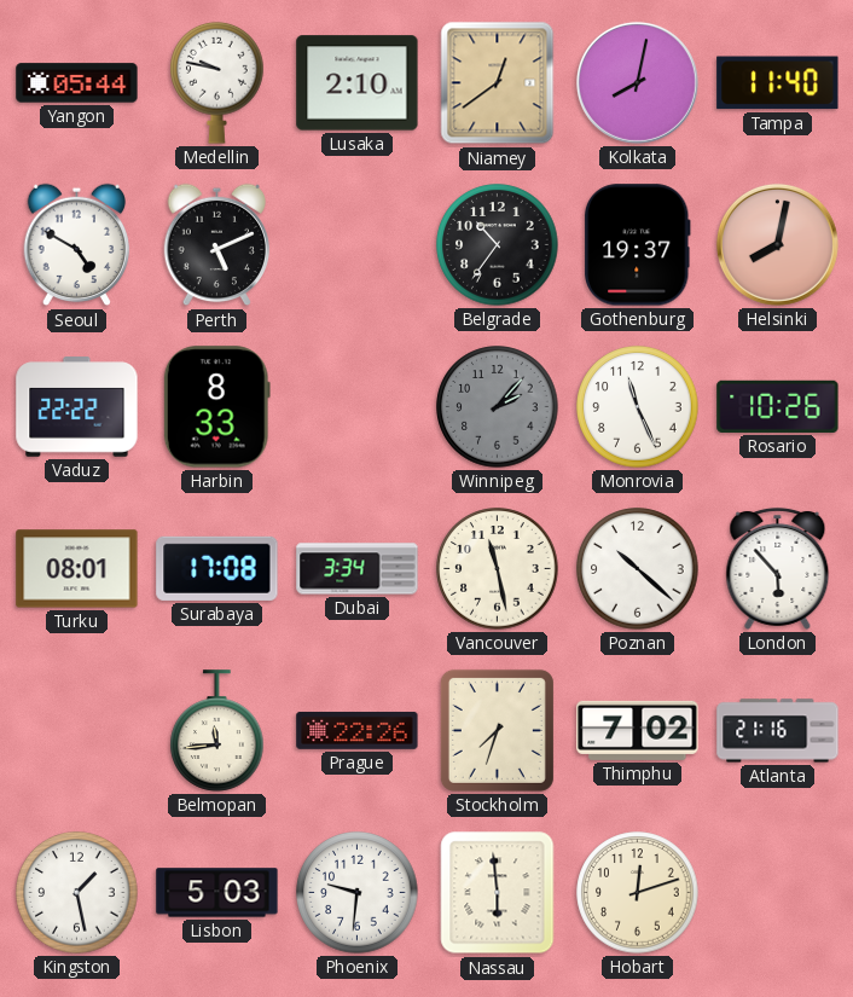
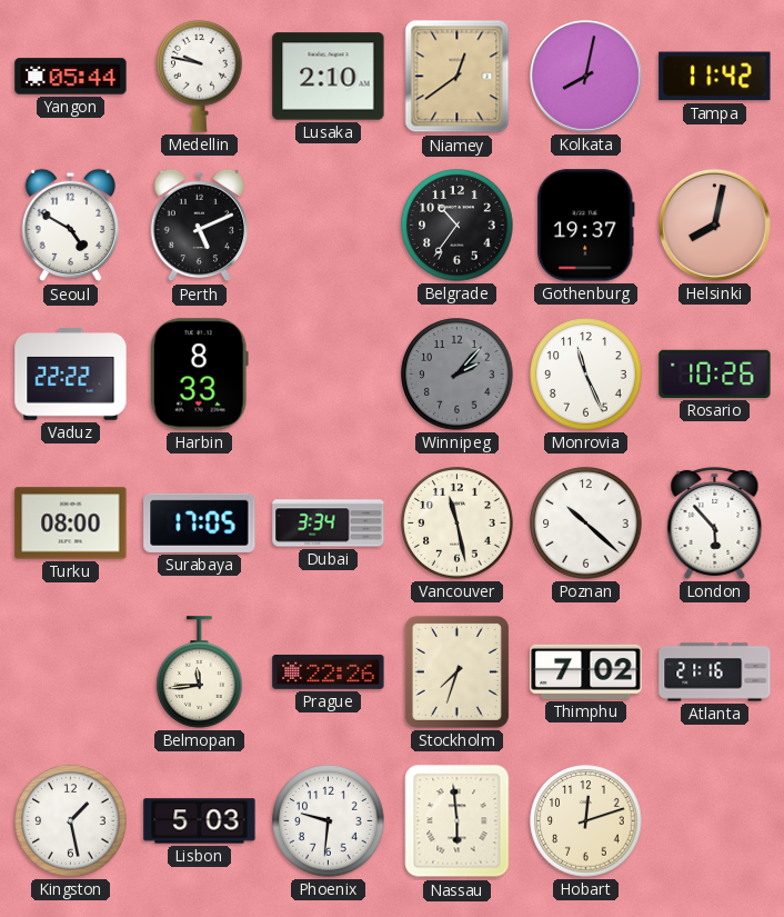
Tampa: 11:40 -> 11:42
Turku: 08:01 -> 08:00
Surabaya: 17:08 -> 17:05
